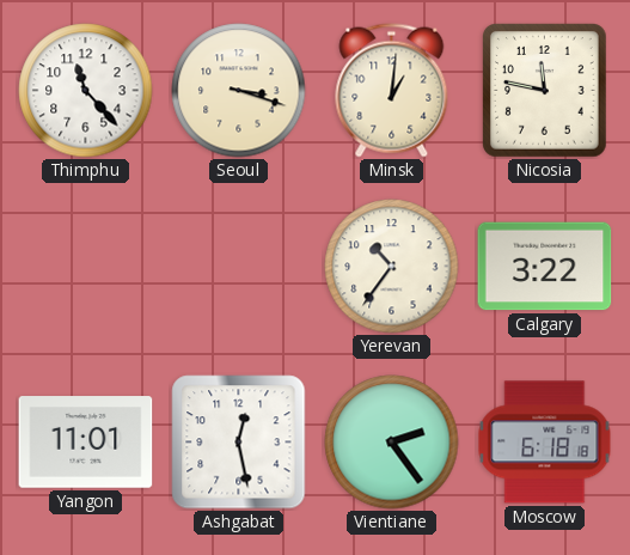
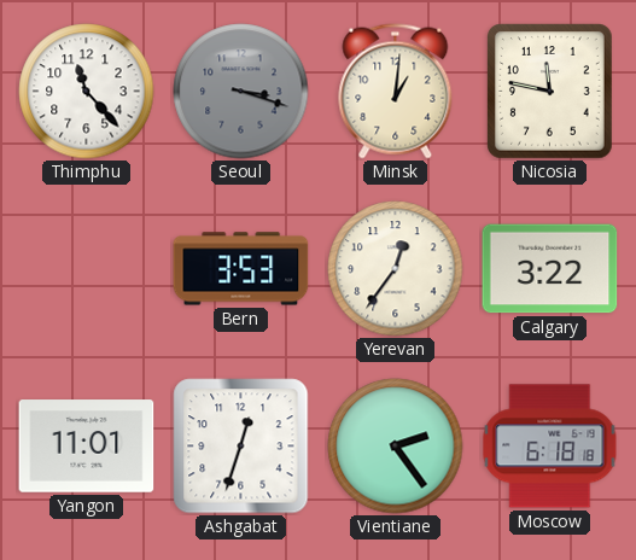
Seoul dial: cream -> grey
Bern: none -> 3:53
Yerevan: 10:36 -> 12:36
Ashgabat: 12:28 -> 12:33
